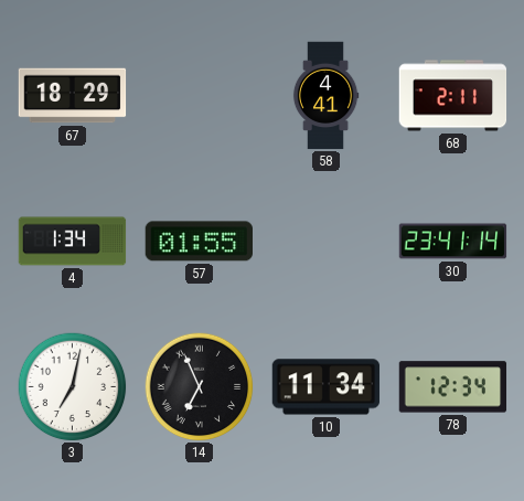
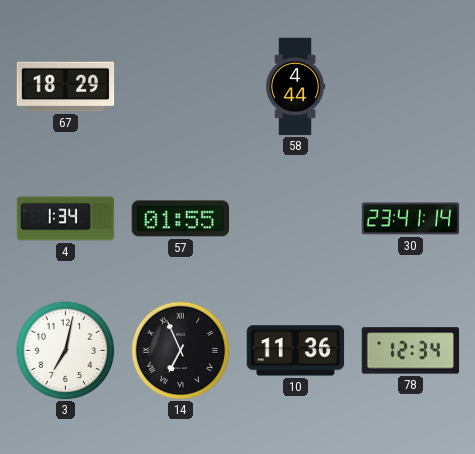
58: 4:41 -> 4:44
68: 2:11 -> none
10: 11:34 -> 11:36
